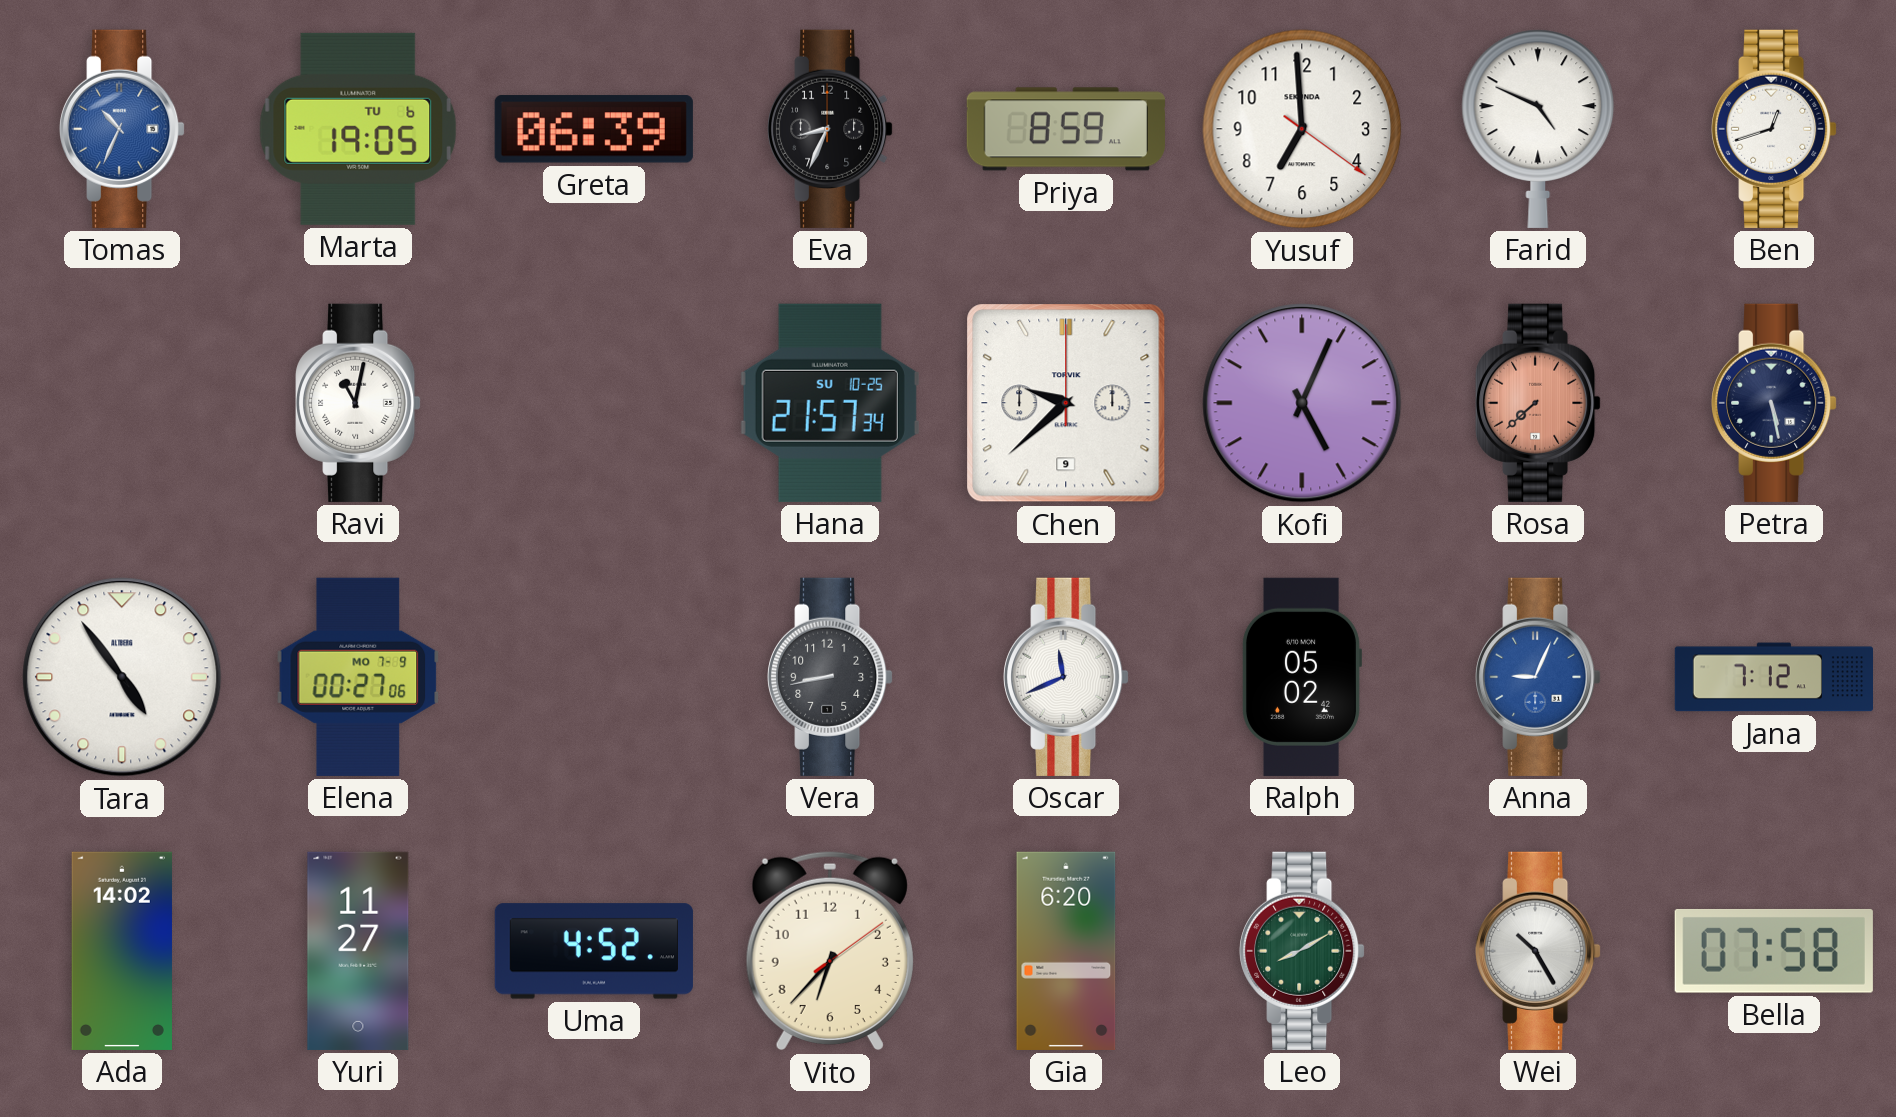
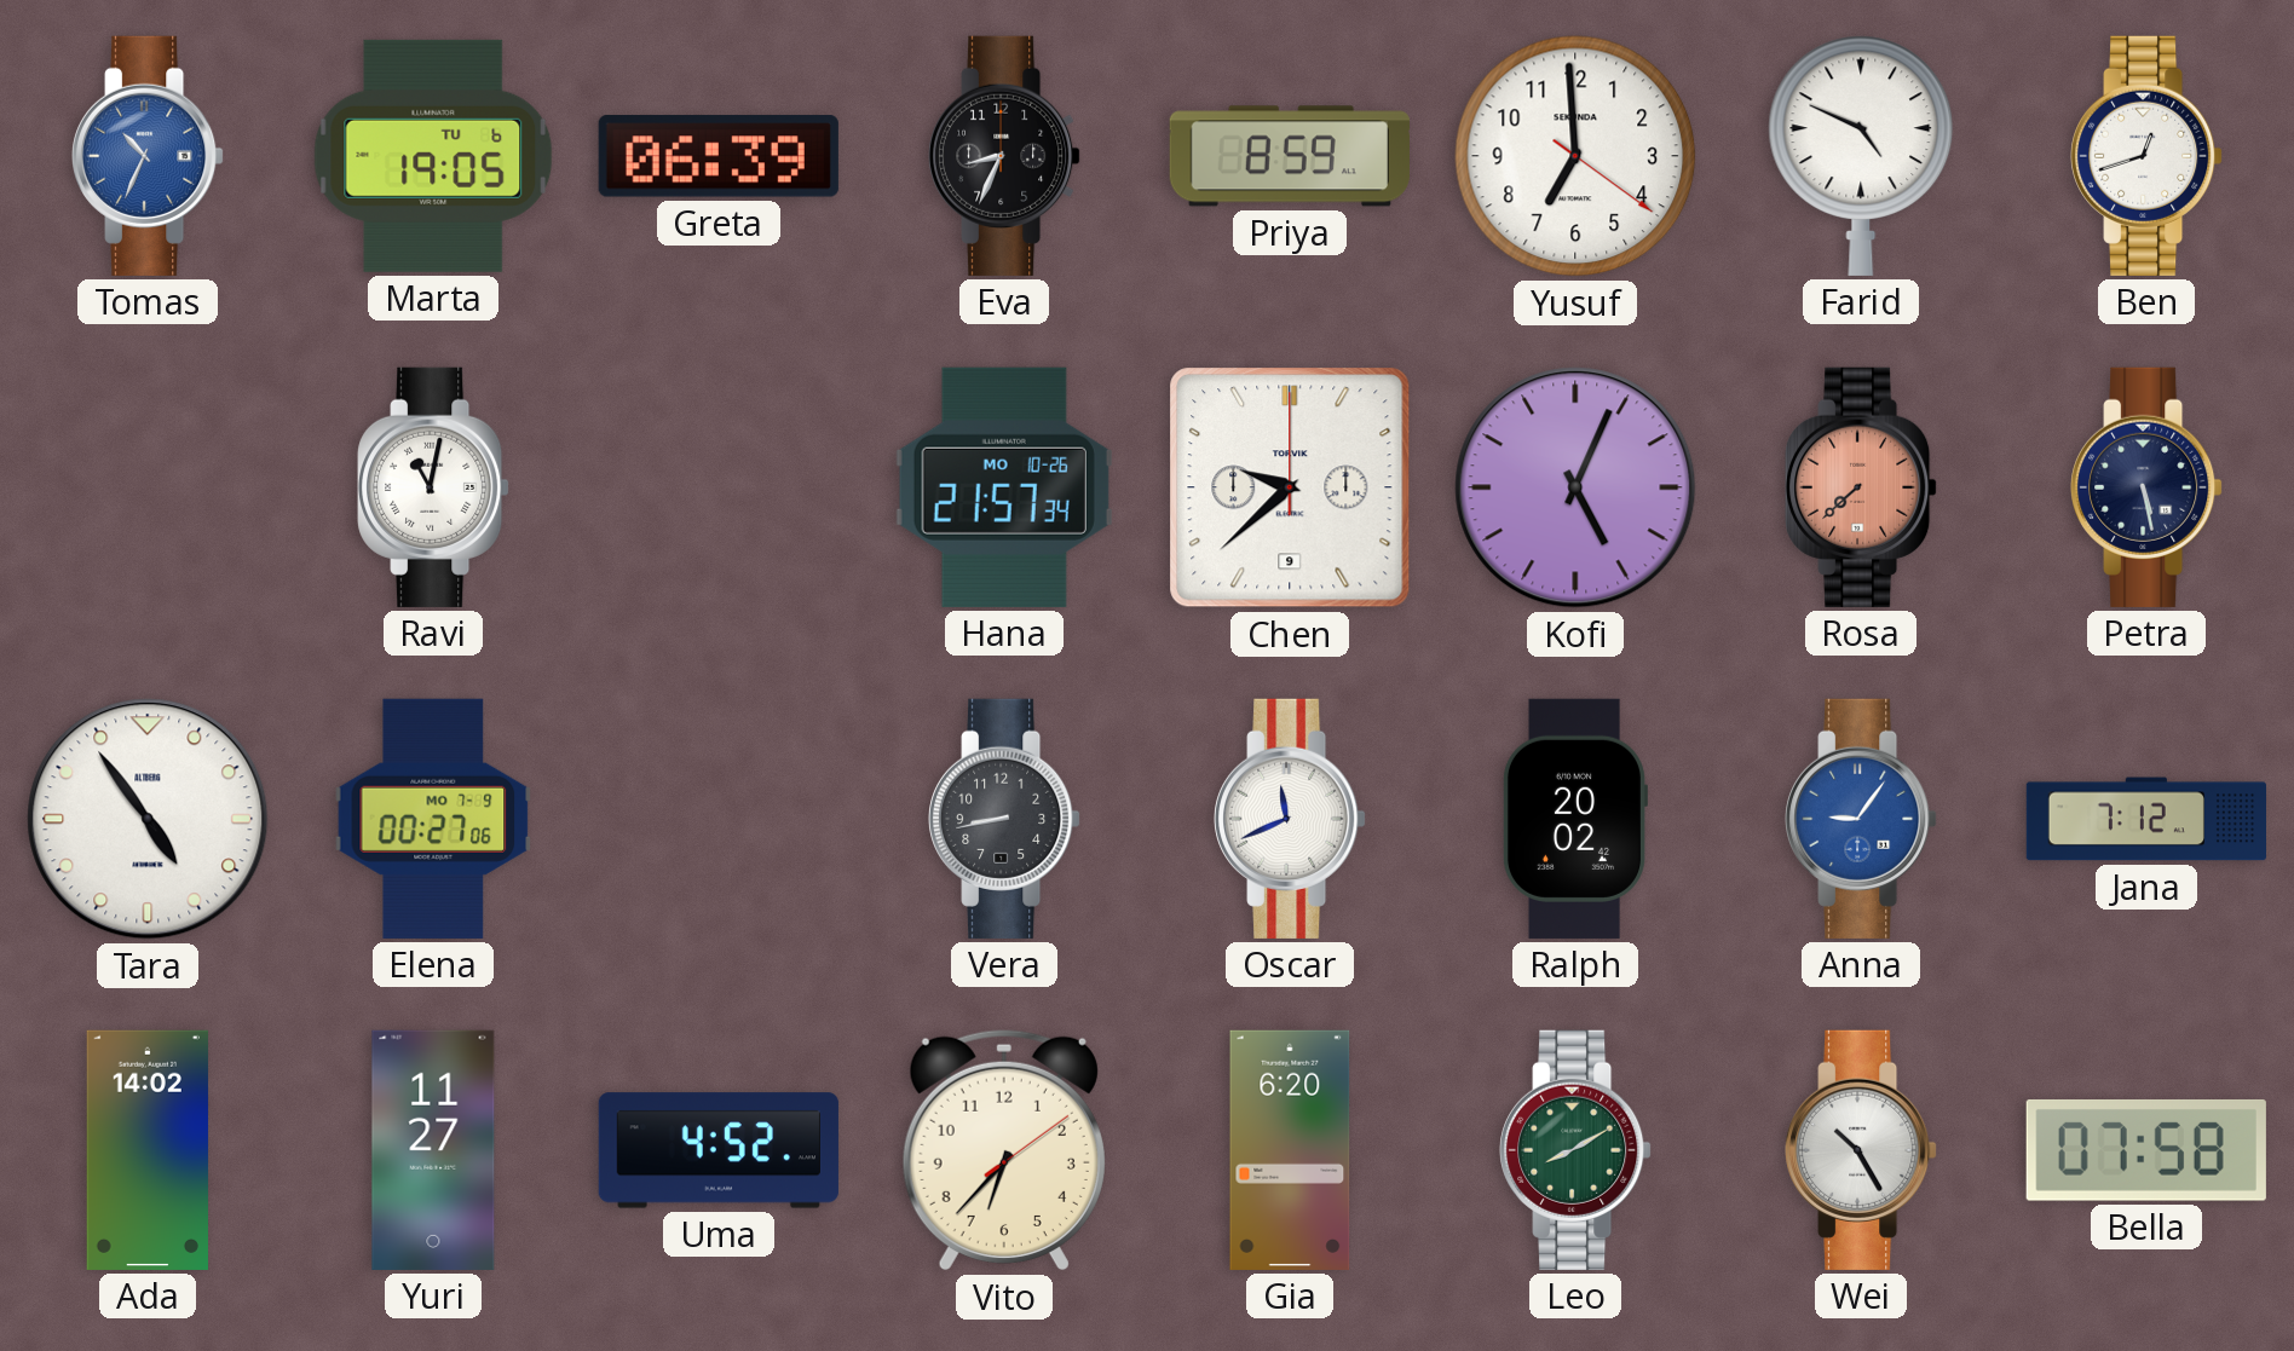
Hana date: SU 10-25 -> MO 10-26
Ralph: 05:02 -> 20:02
Anna: 9:04 -> 9:06
